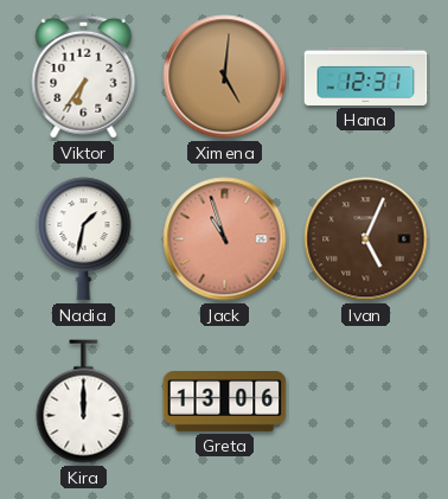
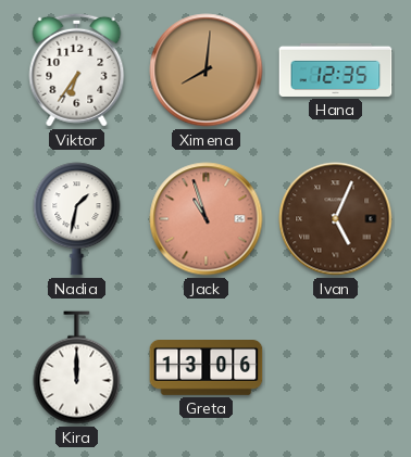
Ximena: 5:01 -> 8:01
Hana: 12:31 -> 12:35
